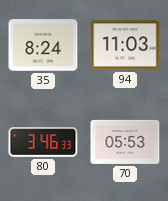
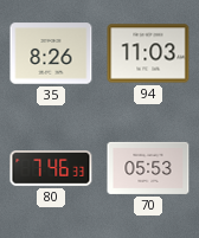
35: 8:24 -> 8:26
80: 3:46 -> 7:46
